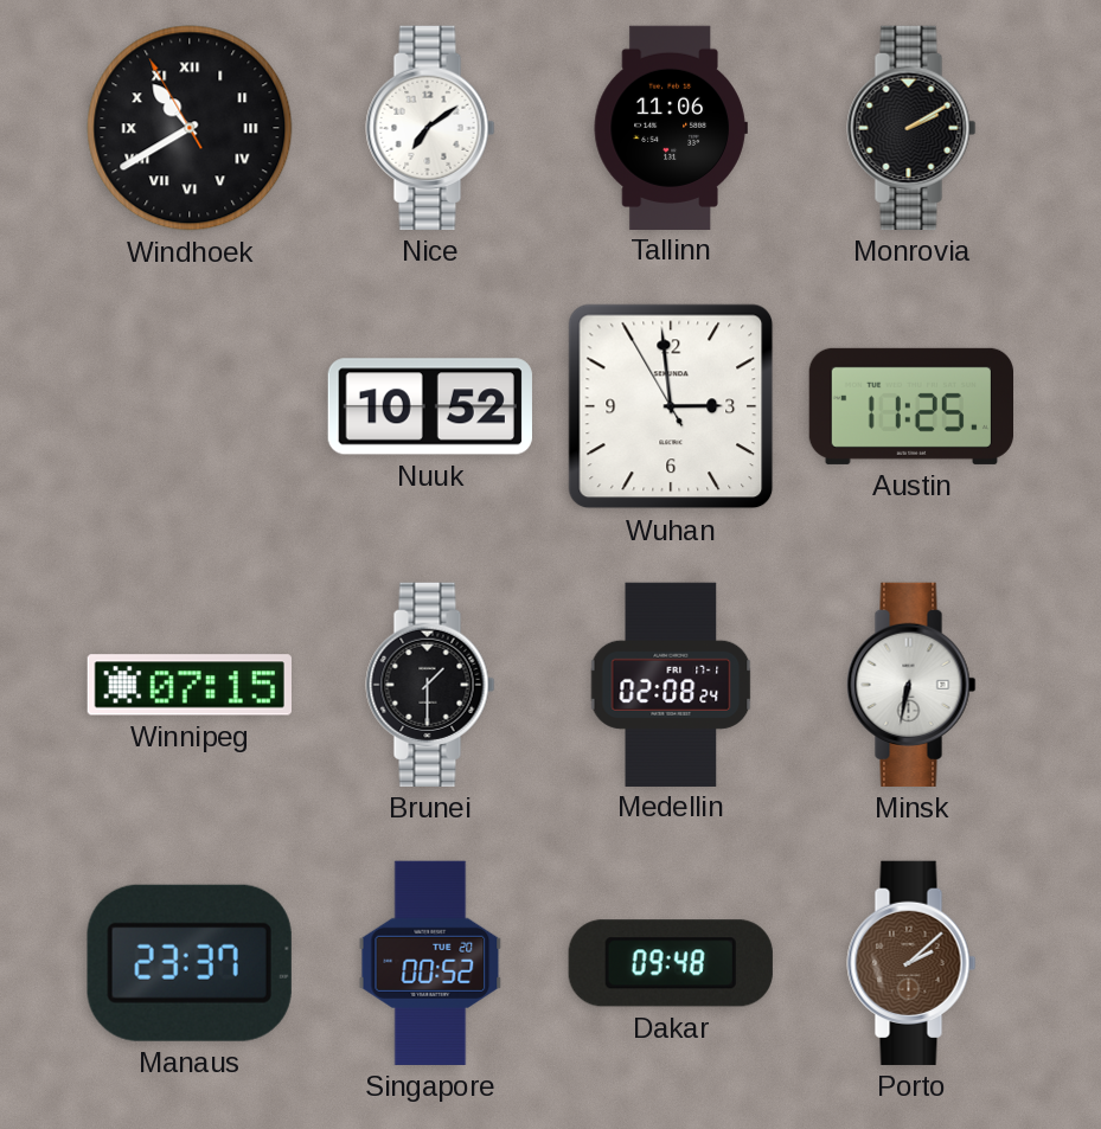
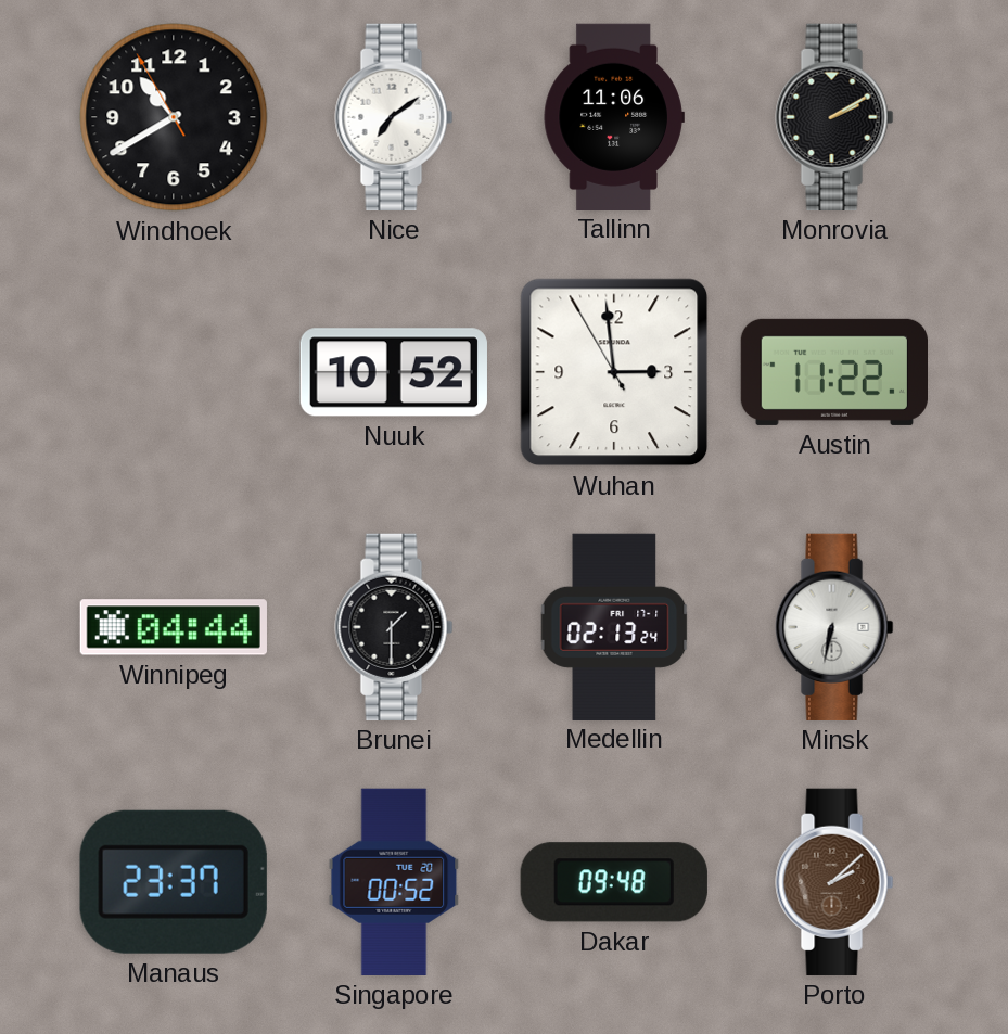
Windhoek numerals: Roman -> Arabic
Austin: 11:25 -> 11:22
Winnipeg: 07:15 -> 04:44
Medellin: 02:08 -> 02:13
